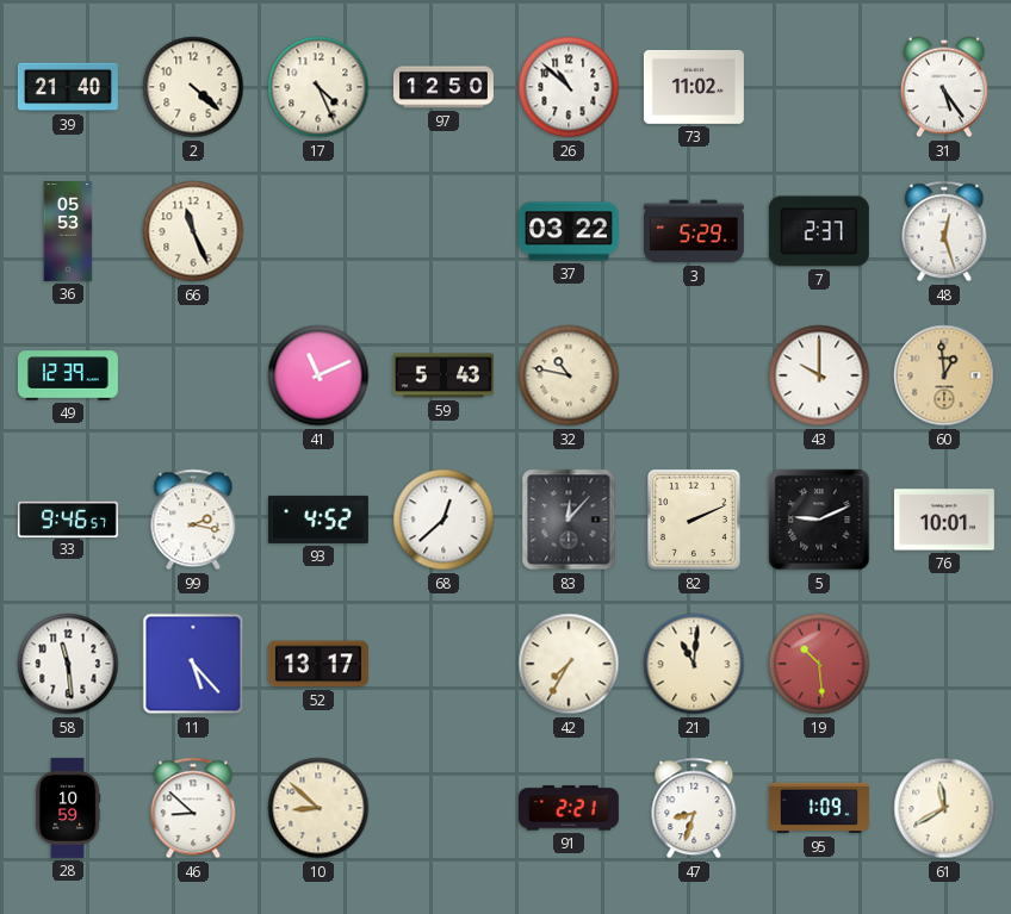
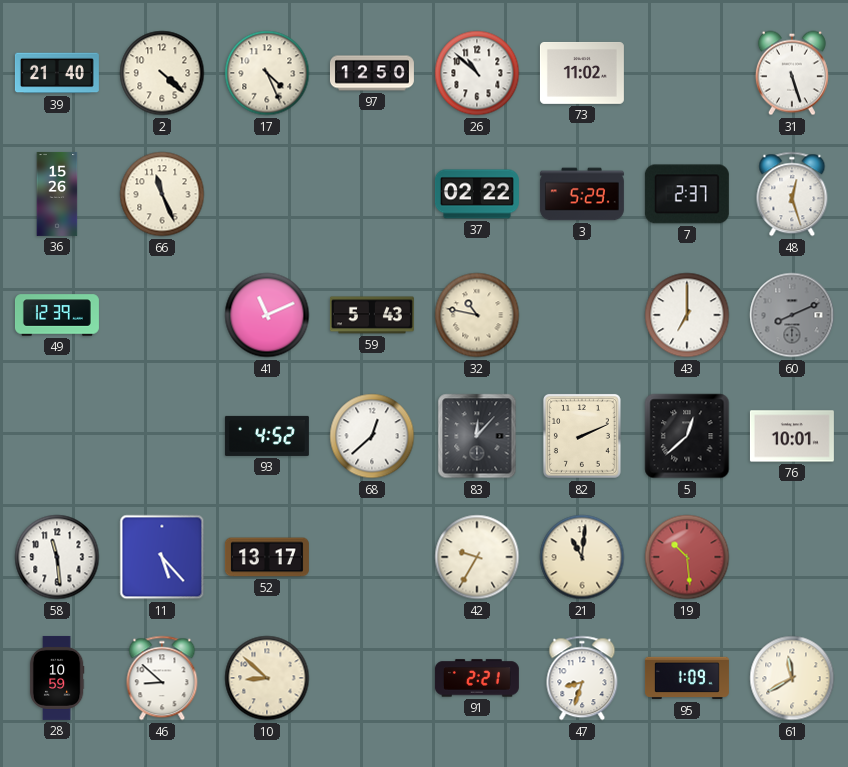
31: 5:24 -> 5:27
36: 05:53 -> 15:26
37: 03:22 -> 02:22
43: 10:00 -> 7:00
60: 12:59 -> 8:11
60 dial: champagne -> grey
33: 9:46 -> none
99: 2:17 -> none
5: 9:11 -> 12:38
42: 7:35 -> 9:35
